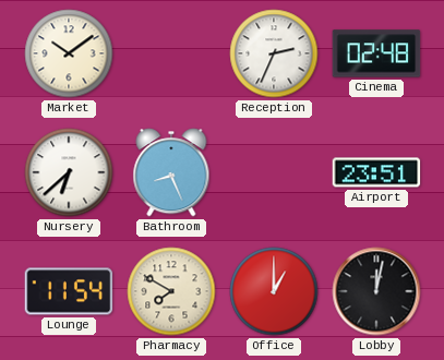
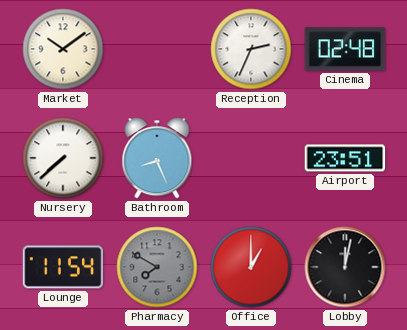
Nursery: 6:38 -> 7:38
Pharmacy dial: cream -> grey
